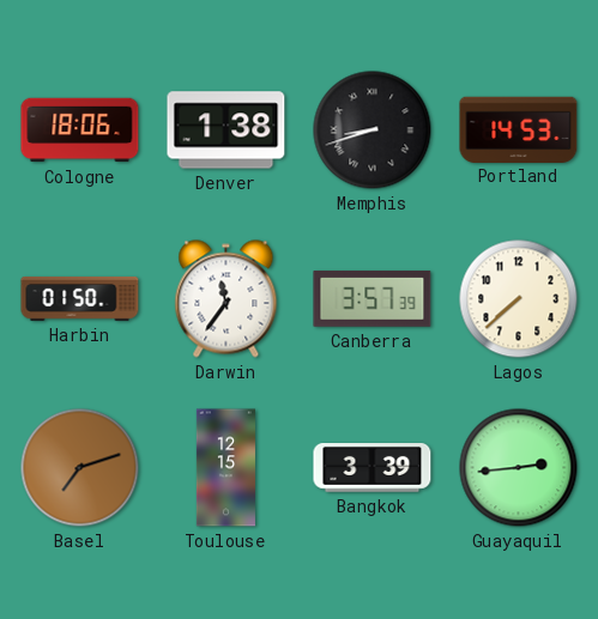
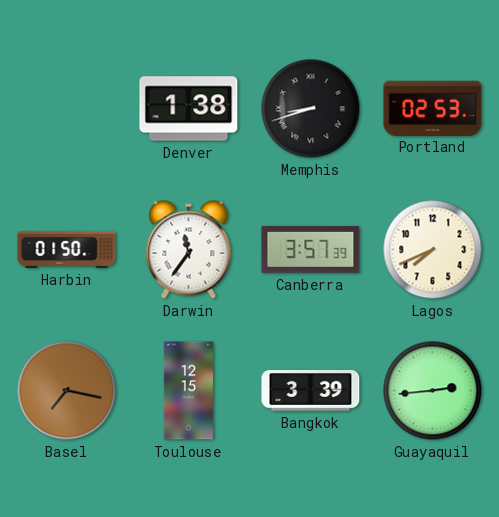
Cologne: 18:06 -> none
Portland: 14:53 -> 02:53
Lagos: 7:38 -> 7:41
Basel: 7:12 -> 7:17
